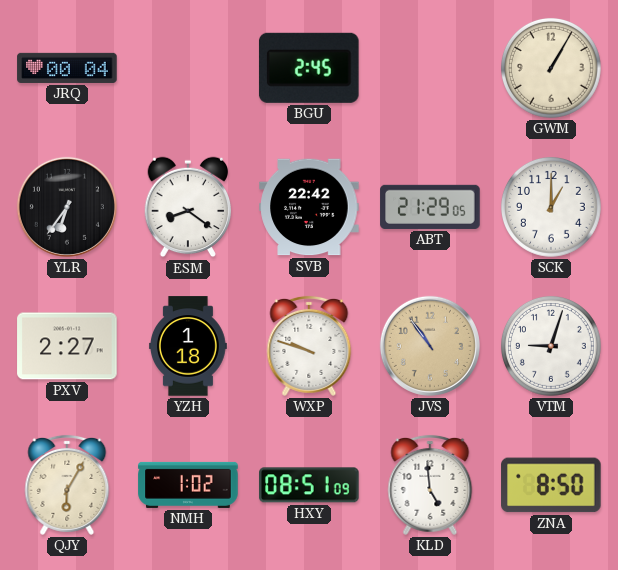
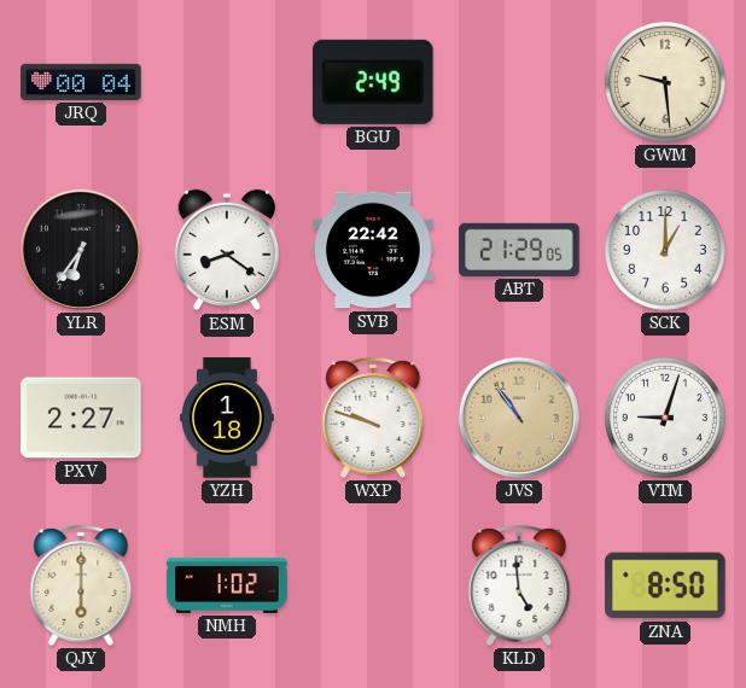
BGU: 2:45 -> 2:49
GWM: 1:05 -> 9:29
QJY: 6:05 -> 6:00
HXY: 08:51 -> none
